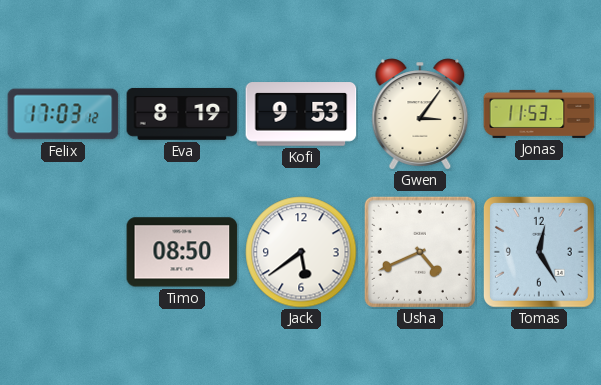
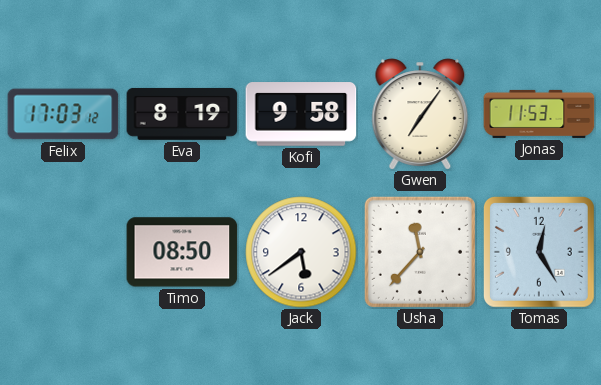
Kofi: 9:53 -> 9:58
Gwen: 3:06 -> 7:06
Usha: 4:41 -> 11:37
